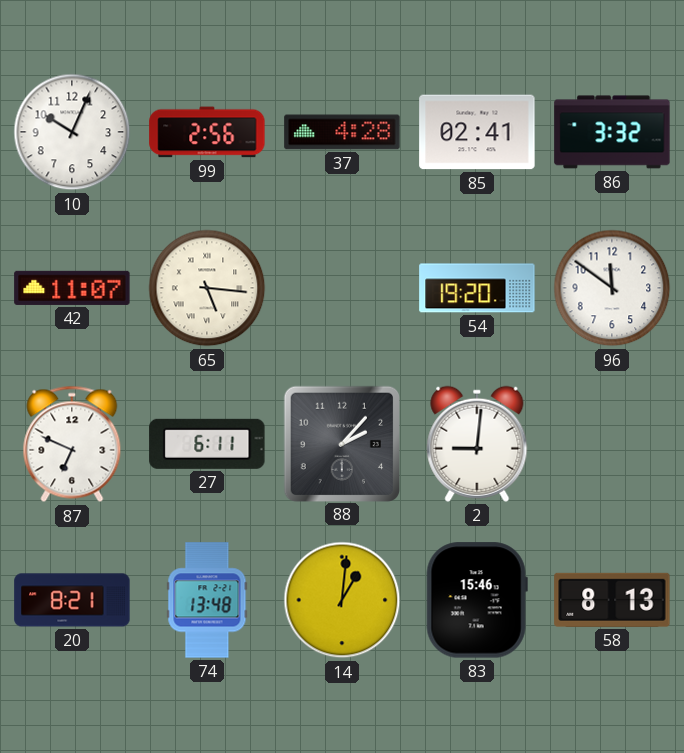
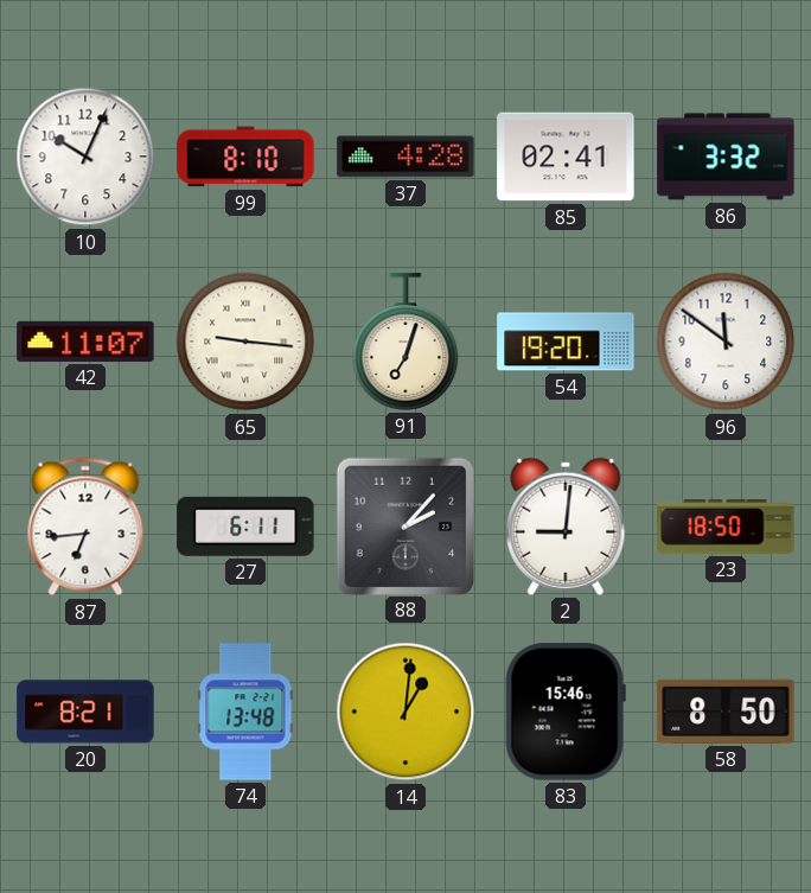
99: 2:56 -> 8:10
65: 5:16 -> 9:16
91: none -> 7:03
87: 6:49 -> 6:44
23: none -> 18:50
58: 8:13 -> 8:50
